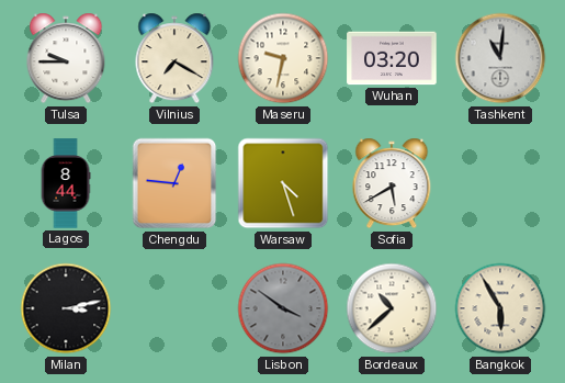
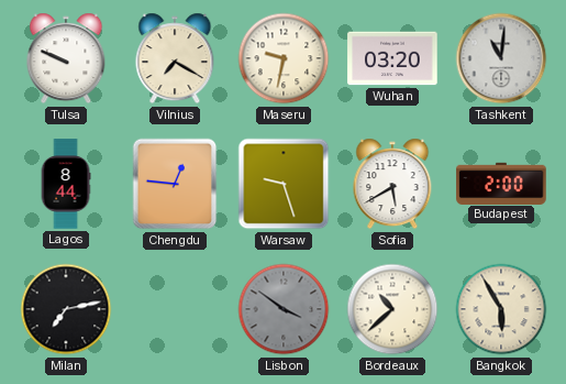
Tulsa: 9:45 -> 9:49
Warsaw: 4:27 -> 9:27
Budapest: none -> 2:00
Milan: 3:13 -> 7:13
